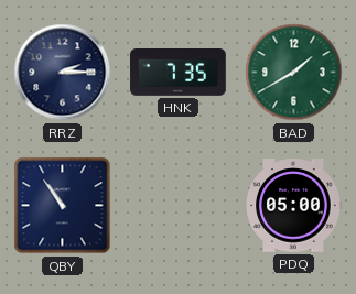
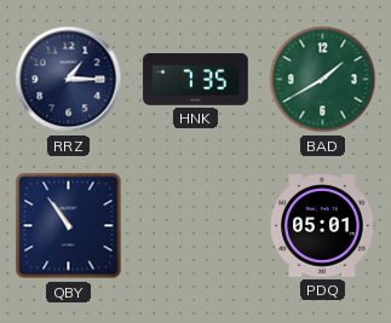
RRZ: 2:15 -> 1:15
PDQ: 05:00 -> 05:01
